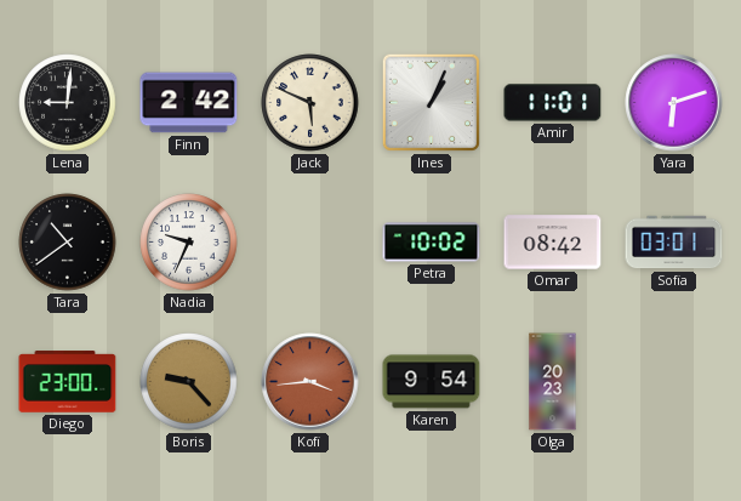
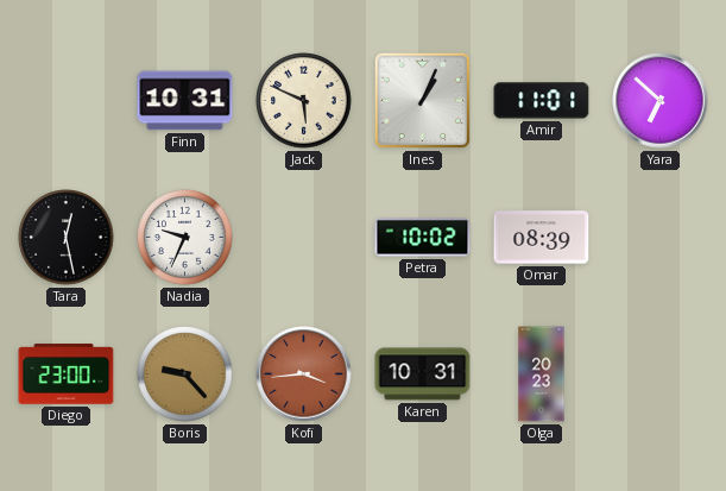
Lena: 9:01 -> none
Finn: 2:42 -> 10:31
Yara: 6:12 -> 6:52
Tara: 10:39 -> 12:28
Omar: 08:42 -> 08:39
Sofia: 03:01 -> none
Karen: 9:54 -> 10:31
